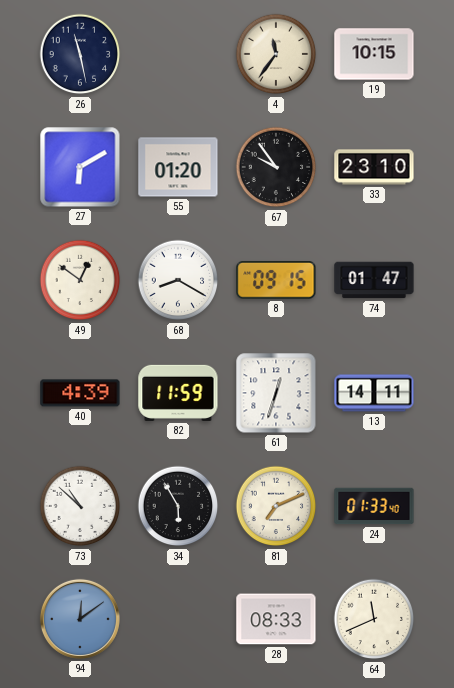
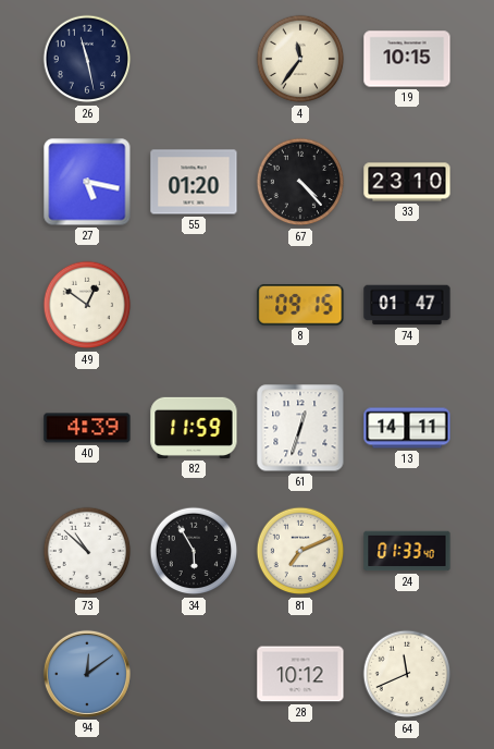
27: 6:10 -> 5:17
67: 9:54 -> 4:23
68: 8:20 -> none
28: 08:33 -> 10:12
